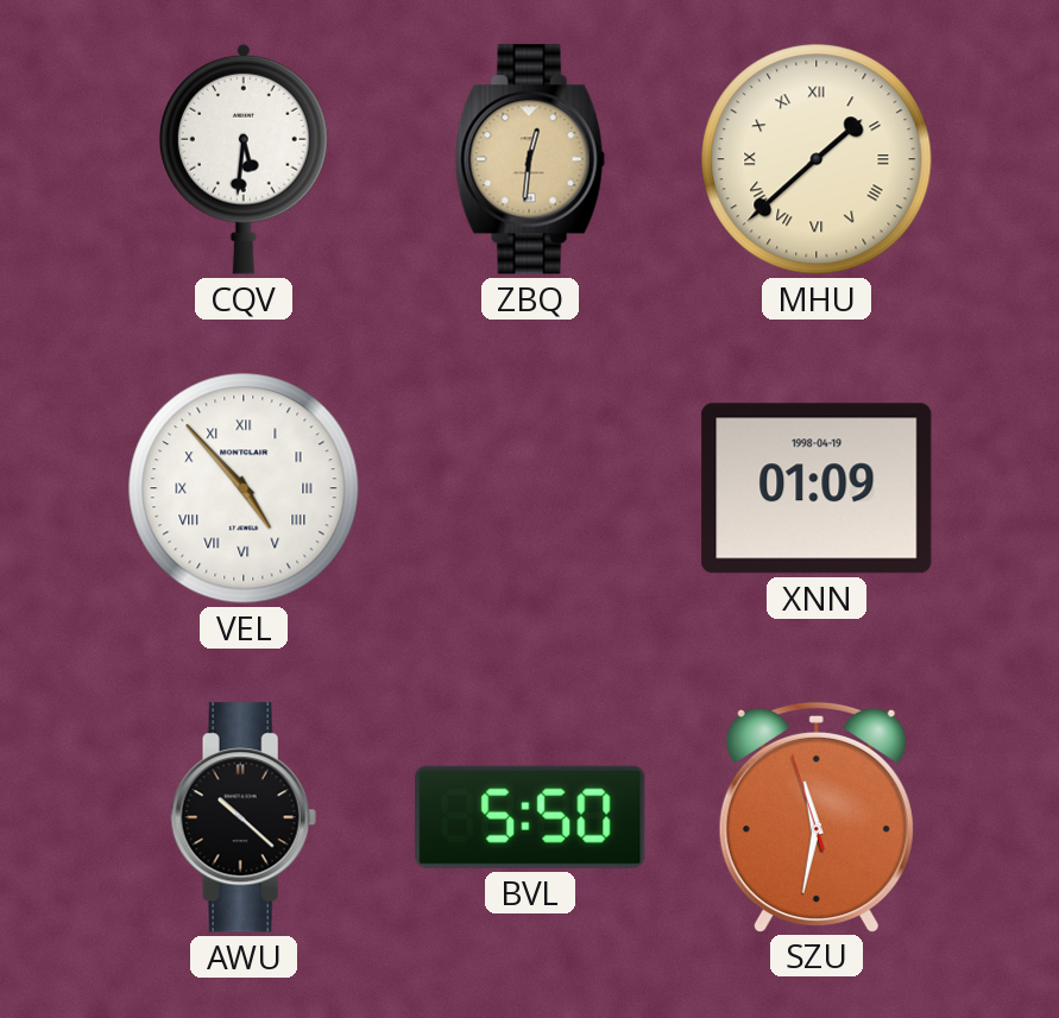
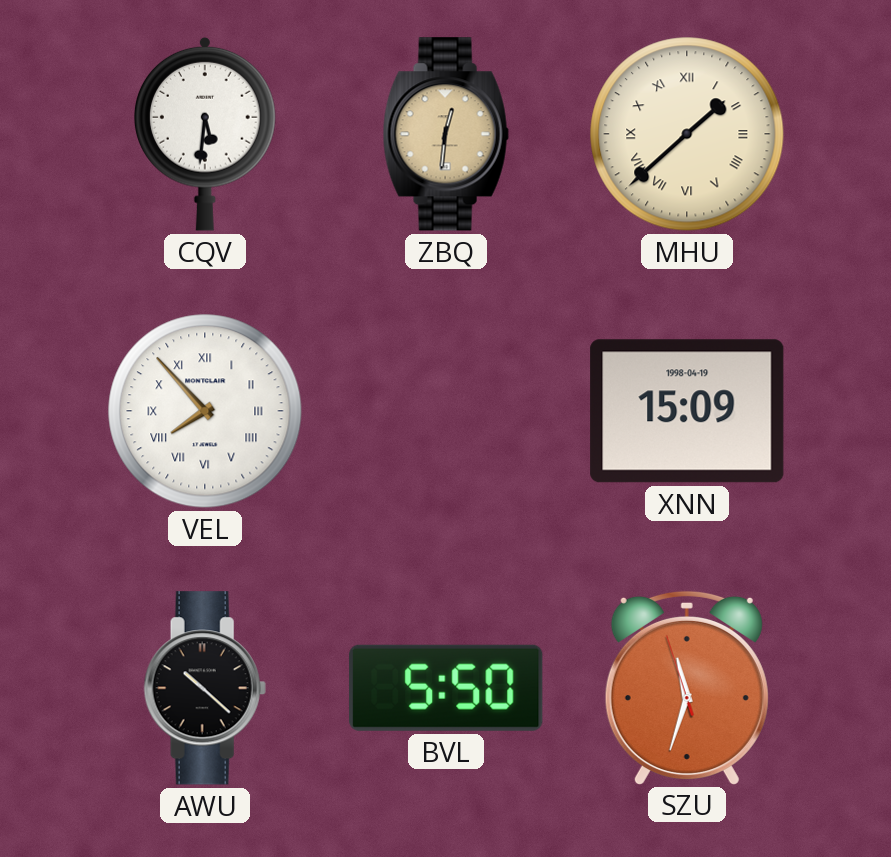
VEL: 4:53 -> 7:53
XNN: 01:09 -> 15:09
SZU: 11:31 -> 11:32
